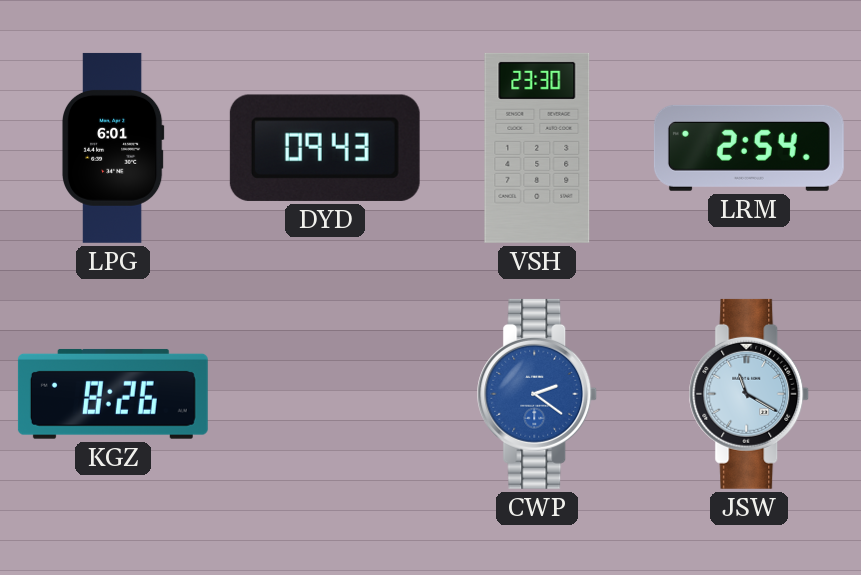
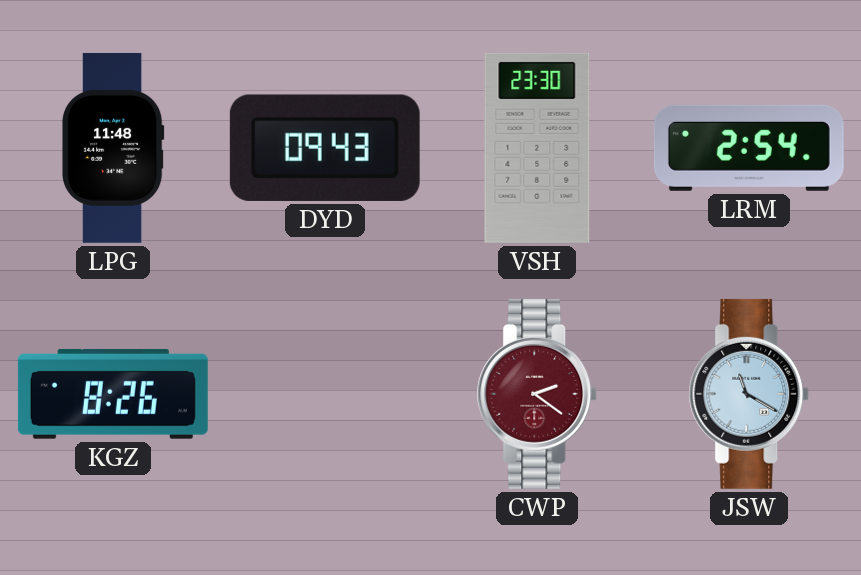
LPG: 6:01 -> 11:48
CWP dial: blue -> burgundy
